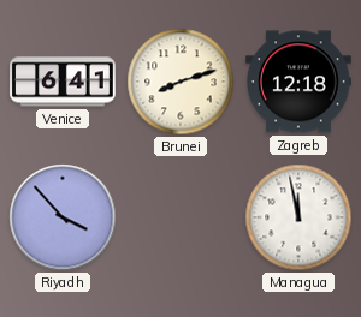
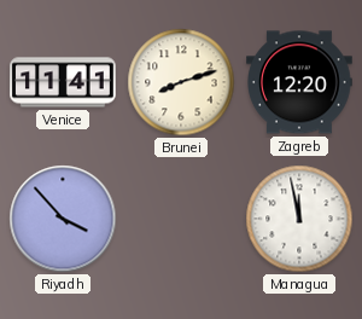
Venice: 6:41 -> 11:41
Zagreb: 12:18 -> 12:20
